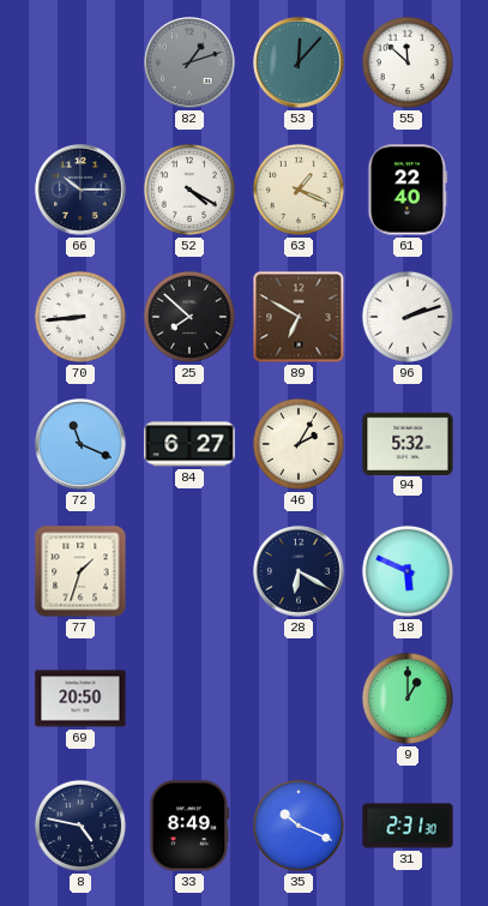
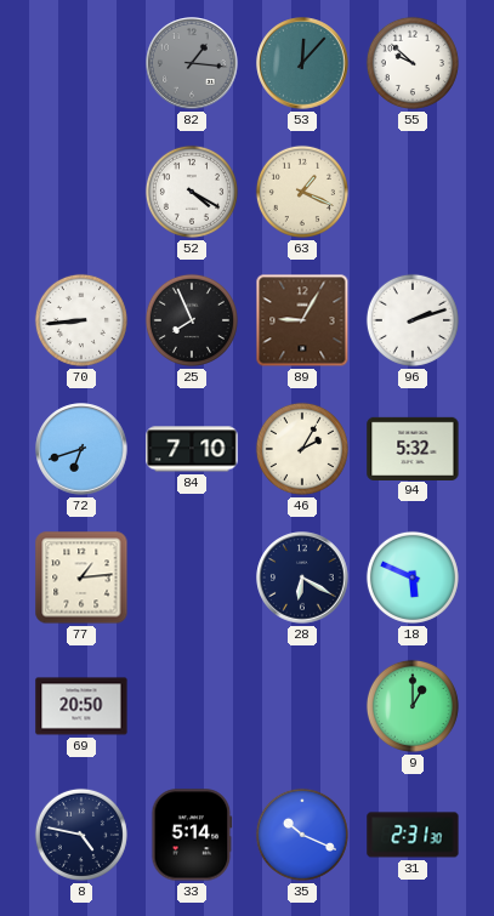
82: 1:12 -> 1:16
55: 11:52 -> 9:52
66: 10:15 -> none
61: 22:40 -> none
25: 7:52 -> 7:56
89: 6:50 -> 9:05
72: 11:19 -> 6:42
84: 6:27 -> 7:10
77: 1:33 -> 1:14
33: 8:49 -> 5:14
